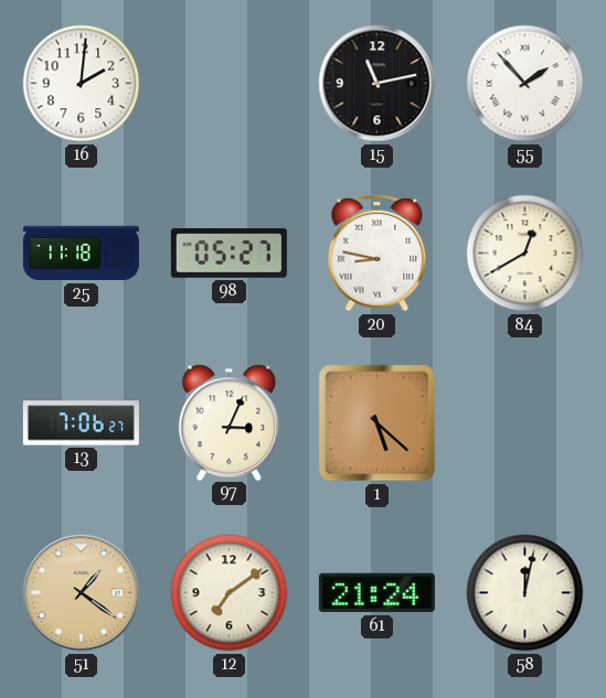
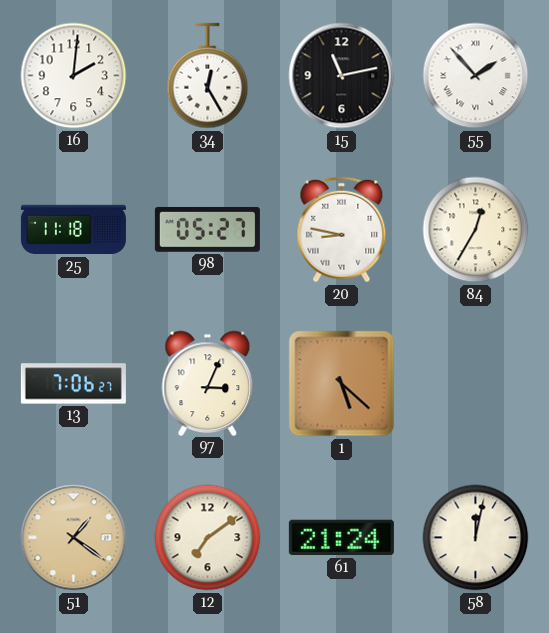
34: none -> 12:25
84: 12:40 -> 12:35
